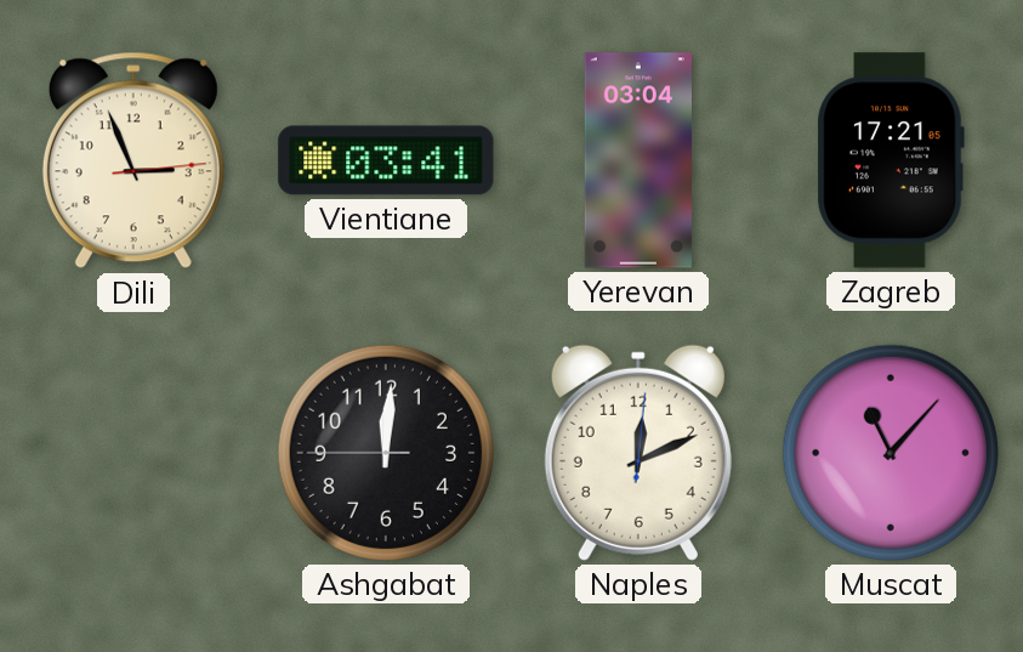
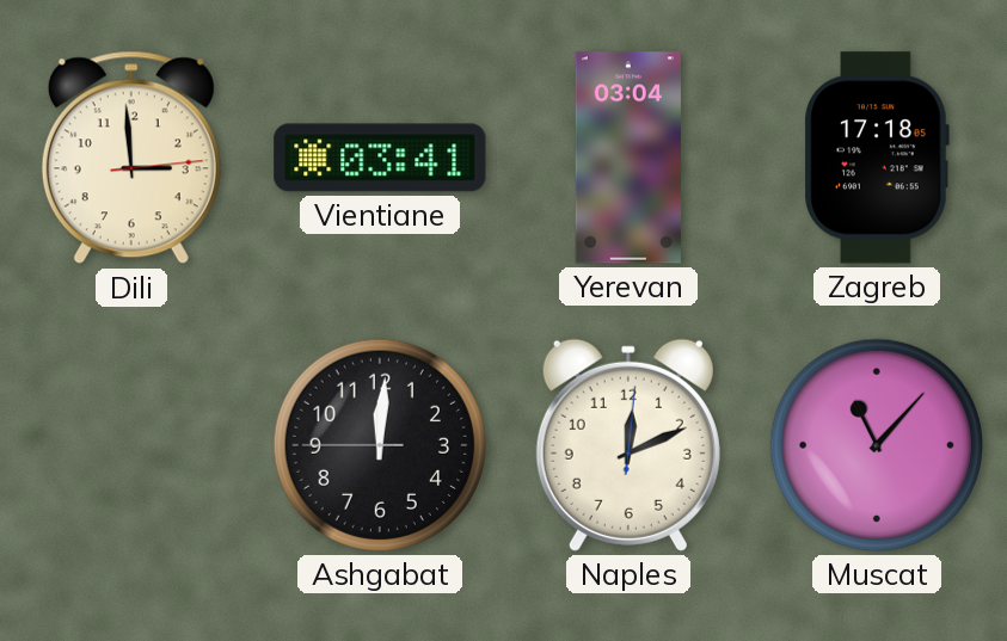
Dili: 2:56 -> 2:59
Zagreb: 17:21 -> 17:18
